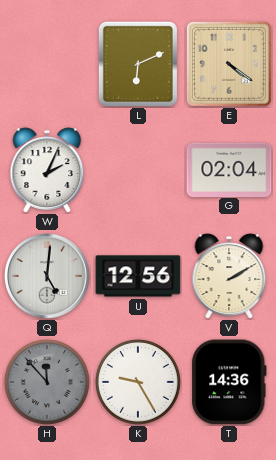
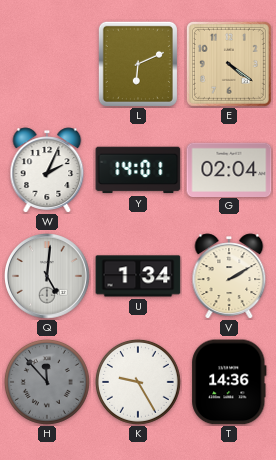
Y: none -> 14:01
U: 12:56 -> 1:34
